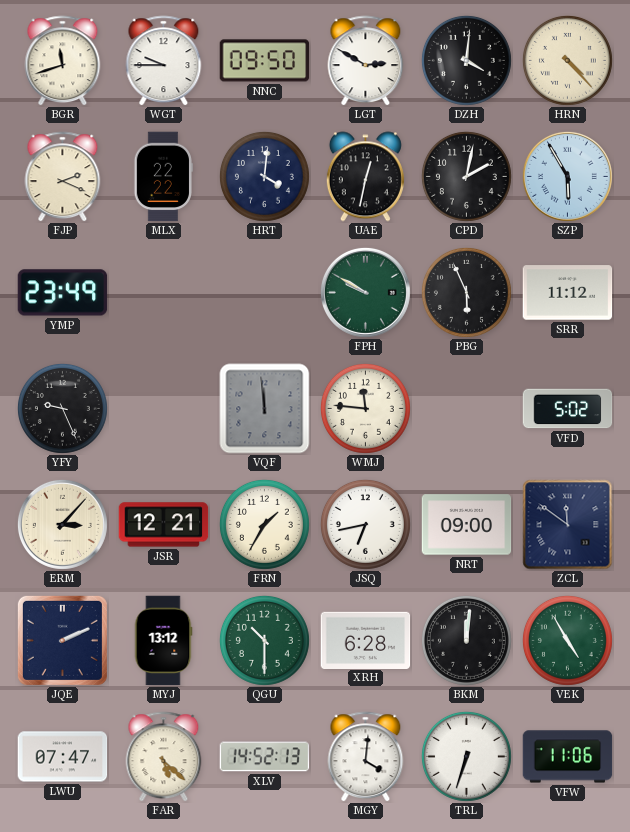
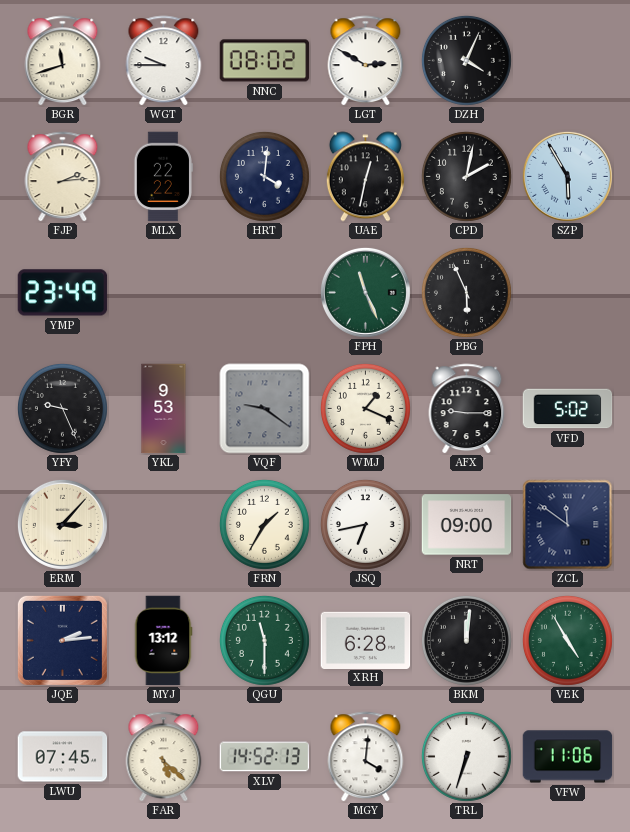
NNC: 09:50 -> 08:02
DZH: 4:01 -> 4:04
HRN: 4:23 -> none
FJP: 2:19 -> 2:14
FPH: 9:50 -> 11:26
SRR: 11:12 -> none
YKL: none -> 9:53
VQF: 11:59 -> 9:21
WMJ: 11:46 -> 1:19
AFX: none -> 9:15
JSR: 12:21 -> none
JQE: 2:11 -> 2:14
QGU: 10:30 -> 11:30
LWU: 07:47 -> 07:45
